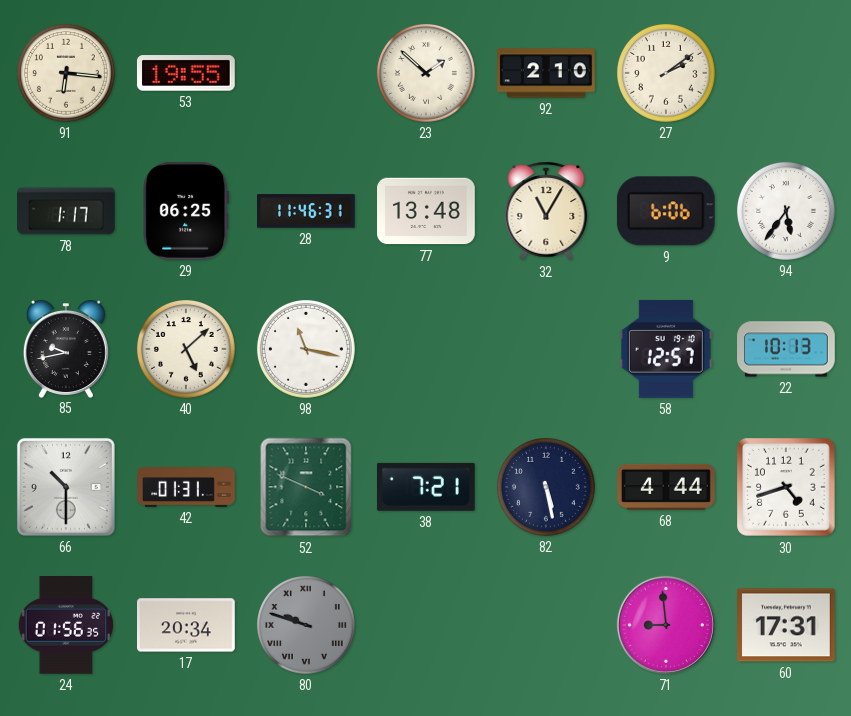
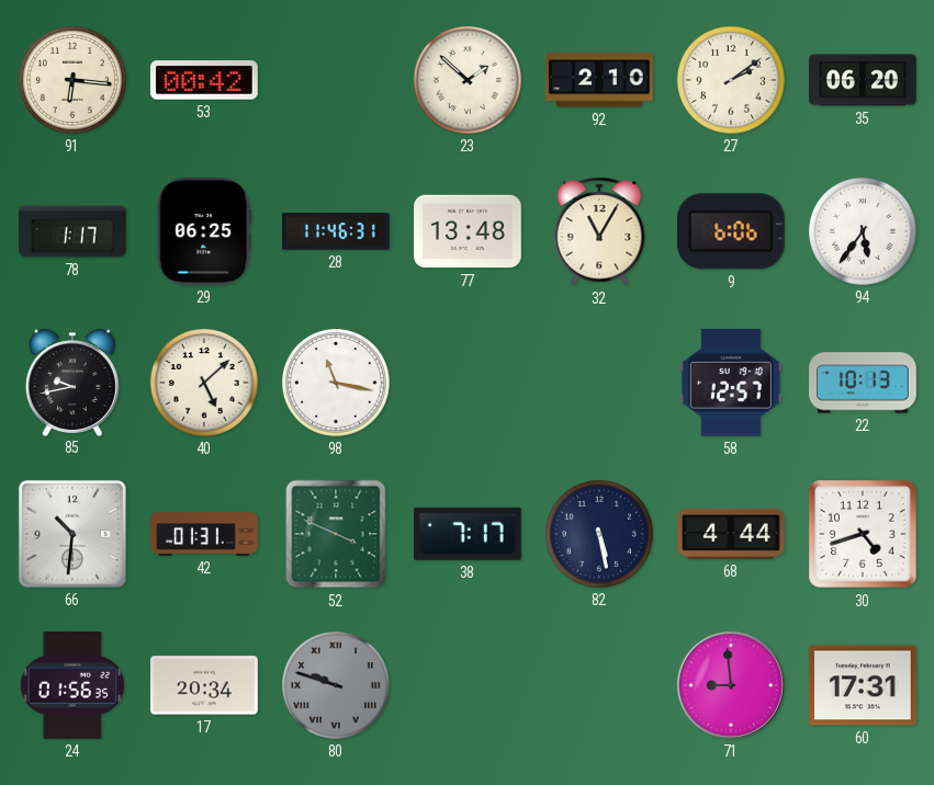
53: 19:55 -> 00:42
35: none -> 06:20
66: 10:30 -> 10:31
38: 7:21 -> 7:17
